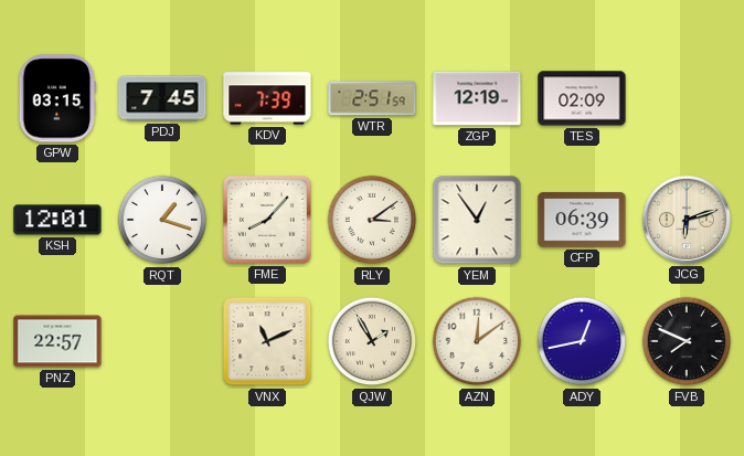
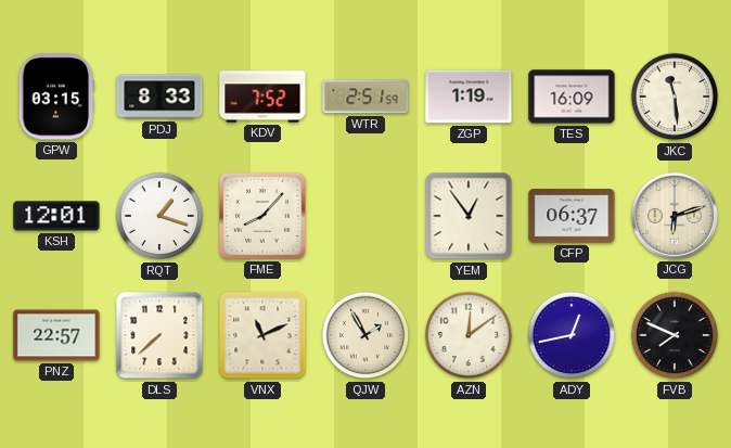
PDJ: 7:45 -> 8:33
KDV: 7:39 -> 7:52
ZGP: 12:19 -> 1:19
TES: 02:09 -> 16:09
JKC: none -> 11:29
RLY: 3:09 -> none
CFP: 06:39 -> 06:37
DLS: none -> 7:38
